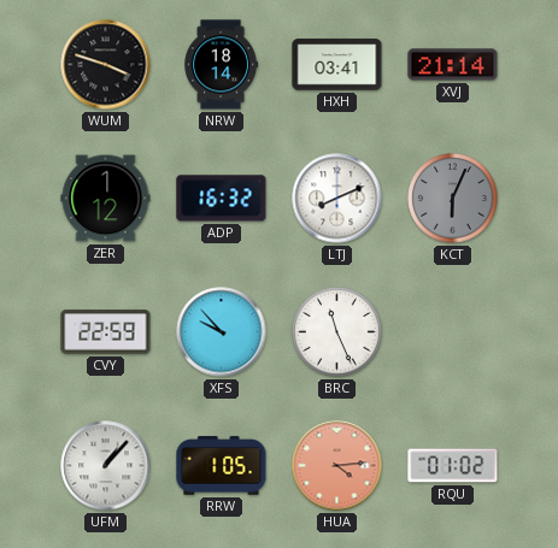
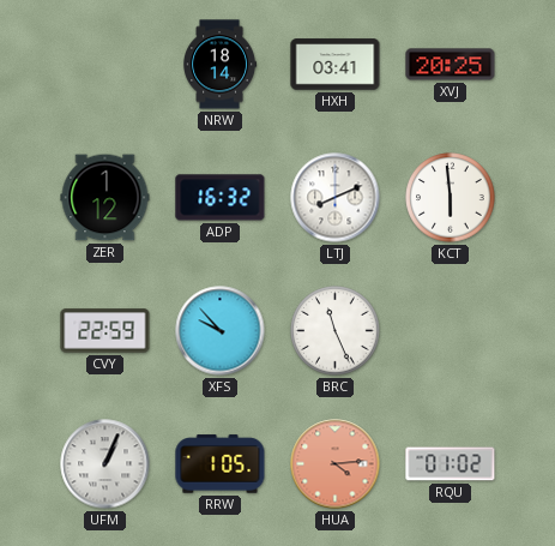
WUM: 3:48 -> none
XVJ: 21:14 -> 20:25
KCT: 6:04 -> 5:59
KCT dial: grey -> white
UFM: 1:07 -> 1:04
